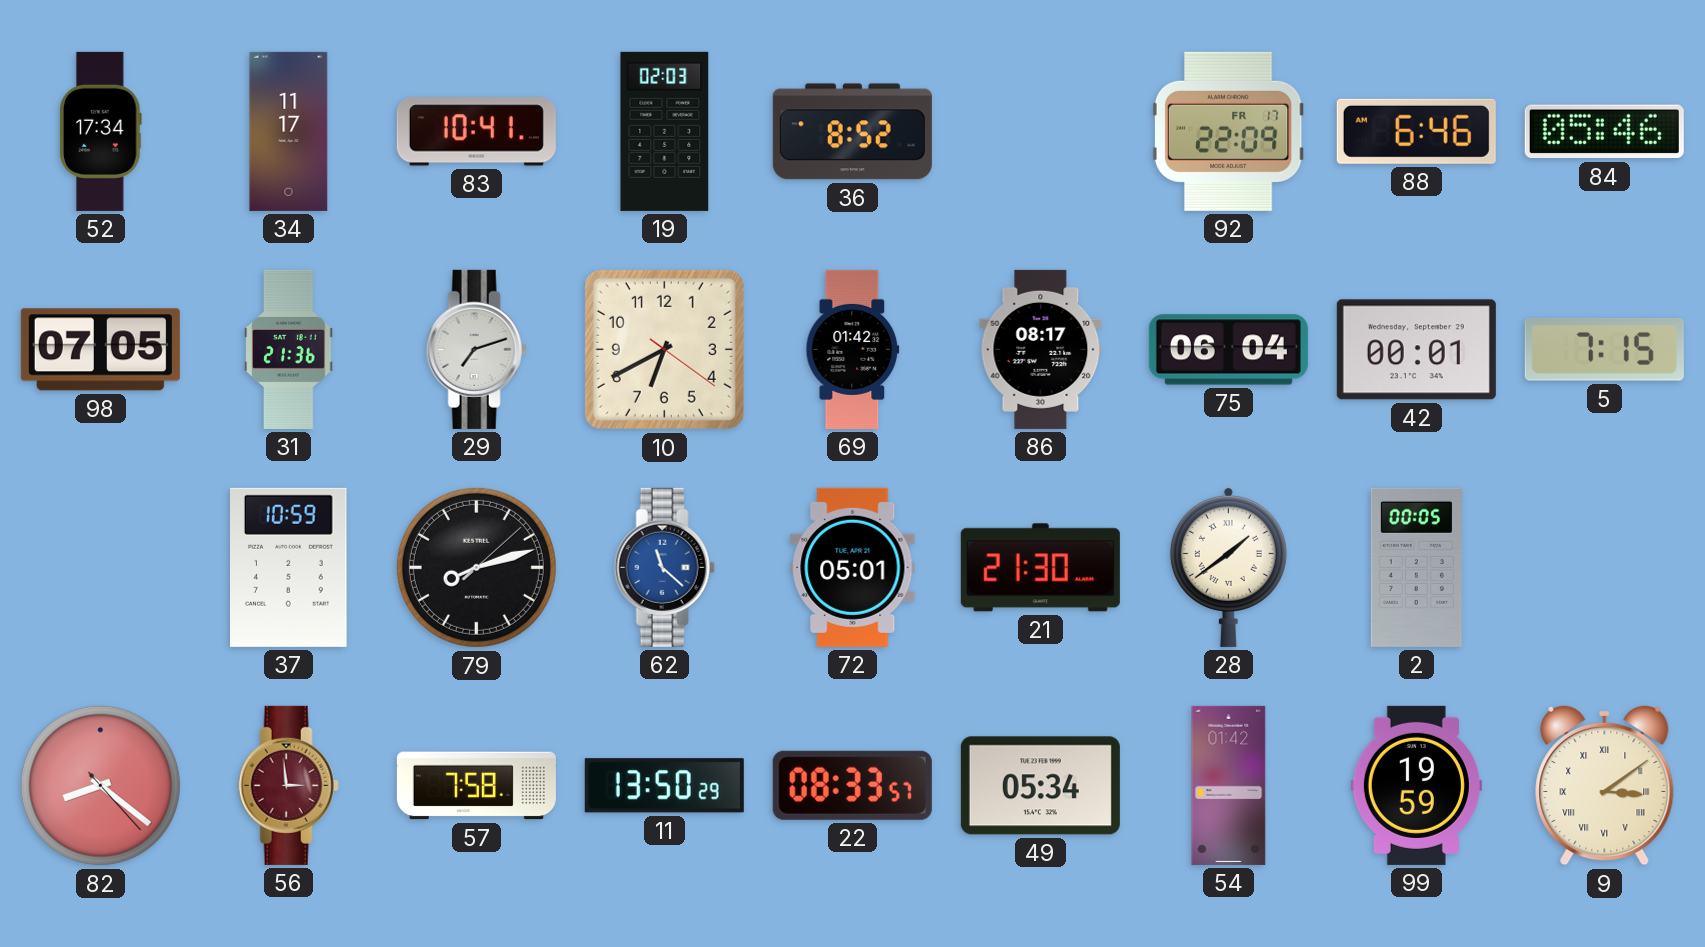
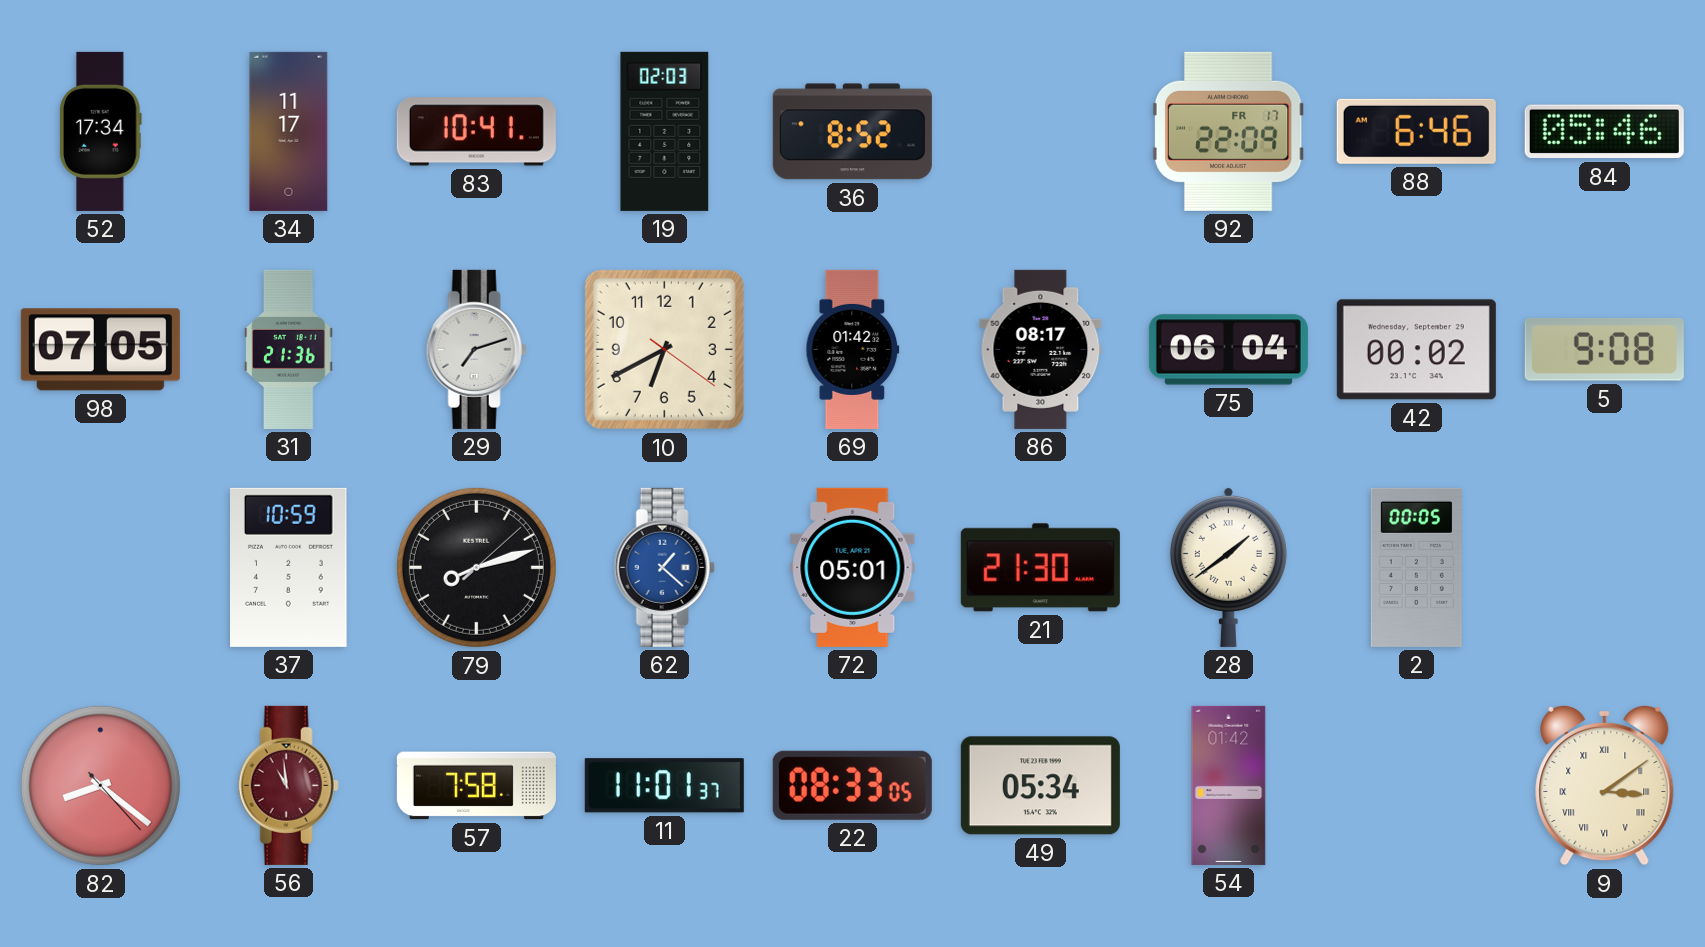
42: 00:01 -> 00:02
5: 7:15 -> 9:08
62: 11:22 -> 1:22
56: 2:59 -> 10:59
11: 13:50 -> 11:01
22: 08:33:57 -> 08:33:05
99: 19:59 -> none
